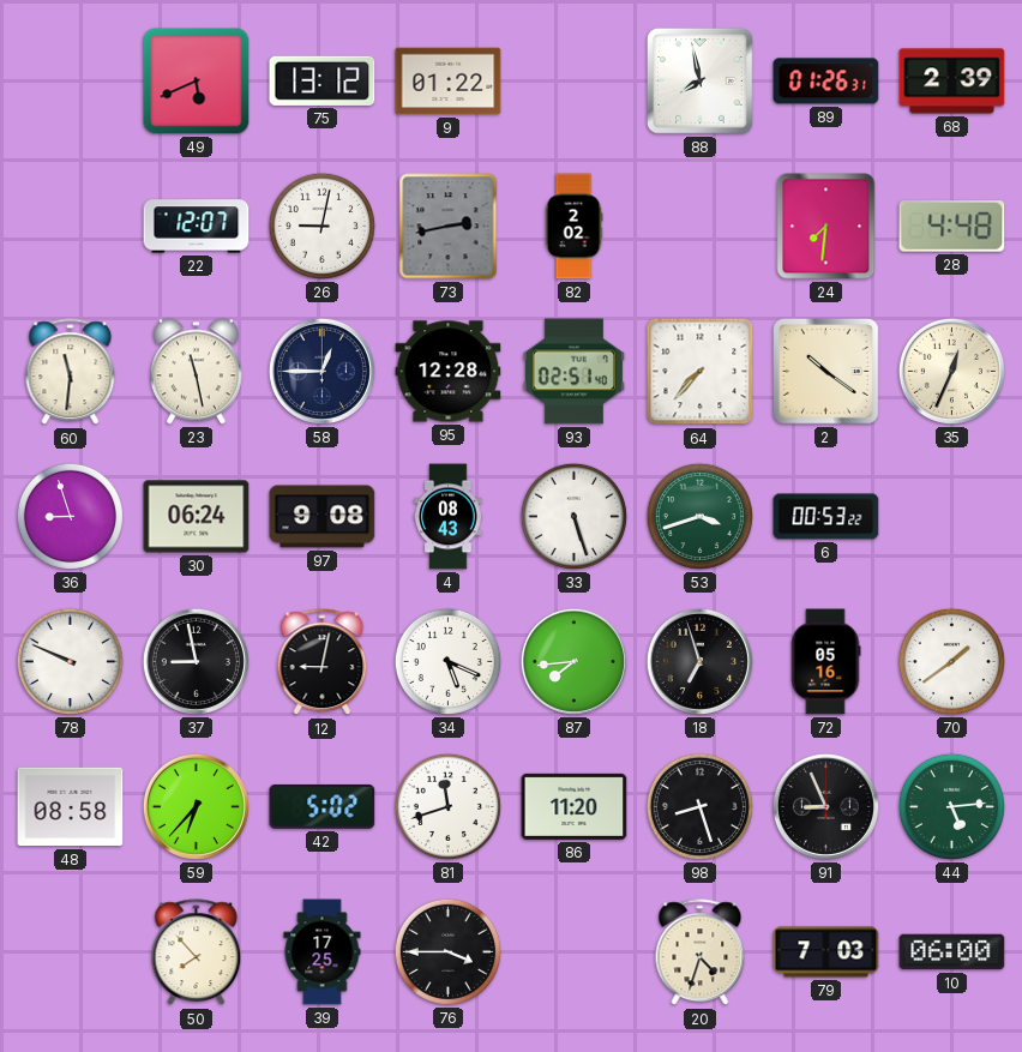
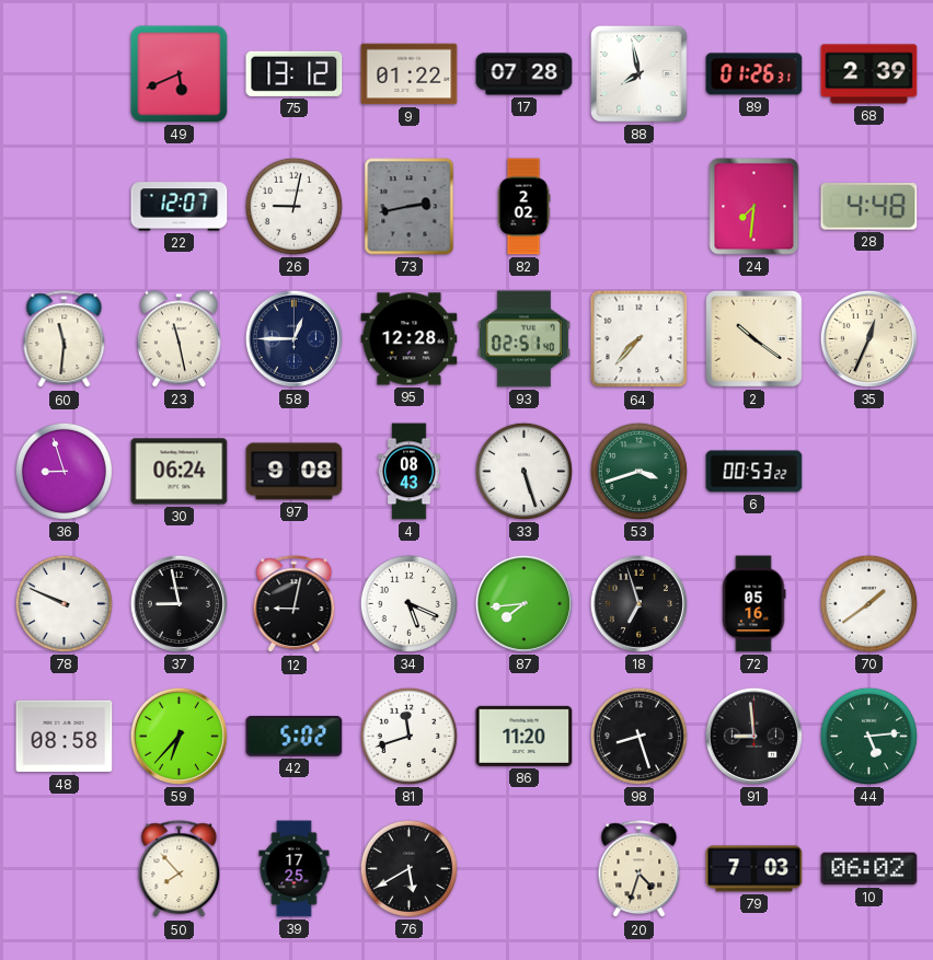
17: none -> 07:28
91: 8:56 -> 8:59
76: 3:45 -> 5:40
10: 06:00 -> 06:02
